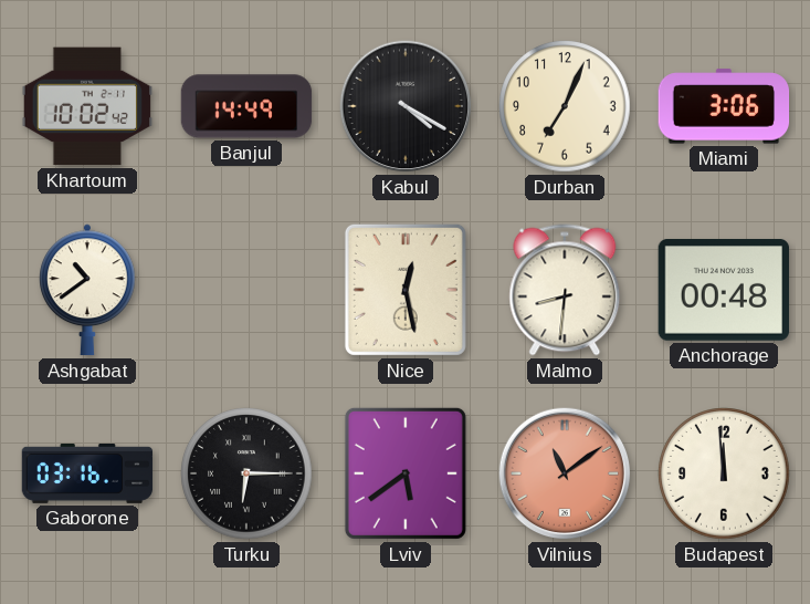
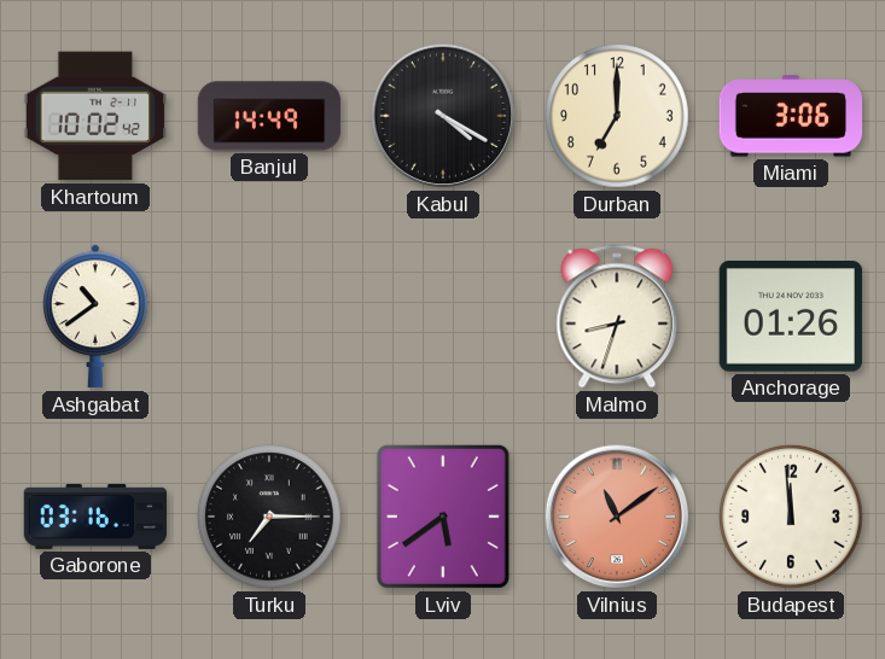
Durban: 7:04 -> 7:00
Nice: 12:28 -> none
Malmo: 8:31 -> 8:33
Anchorage: 00:48 -> 01:26
Turku: 6:15 -> 7:15
